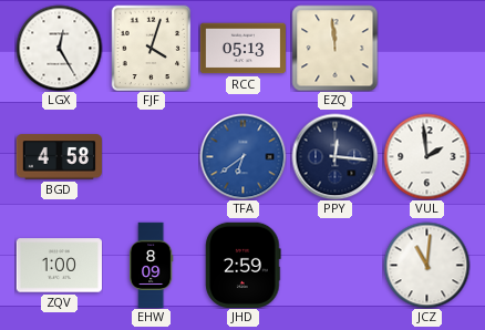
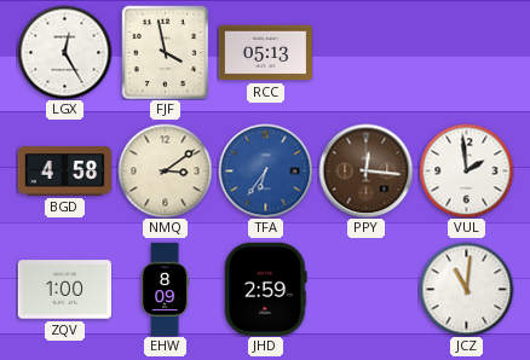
FJF: 4:03 -> 3:58
EZQ: 11:59 -> none
NMQ: none -> 3:09
TFA: 6:39 -> 6:36
PPY dial: navy -> brown
